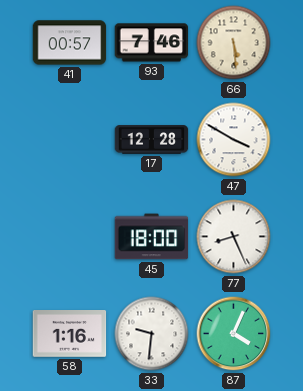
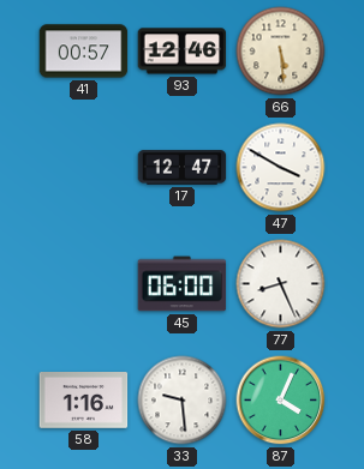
93: 7:46 -> 12:46
17: 12:28 -> 12:47
45: 18:00 -> 06:00
33: 9:31 -> 9:29
